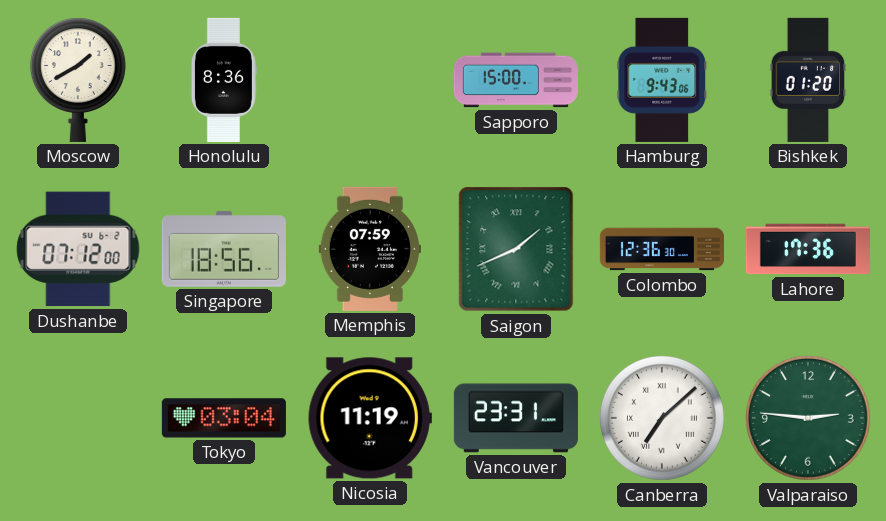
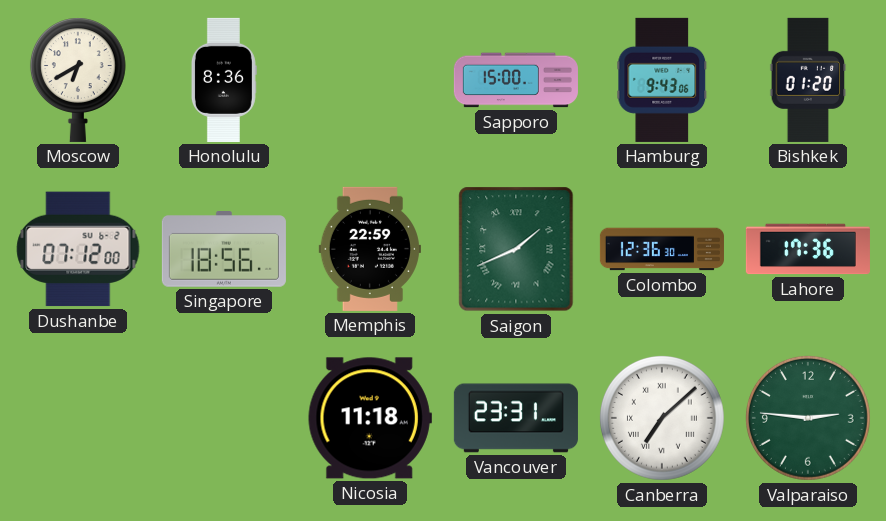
Moscow: 1:40 -> 6:40
Memphis: 07:59 -> 22:59
Tokyo: 03:04 -> none
Nicosia: 11:19 -> 11:18
